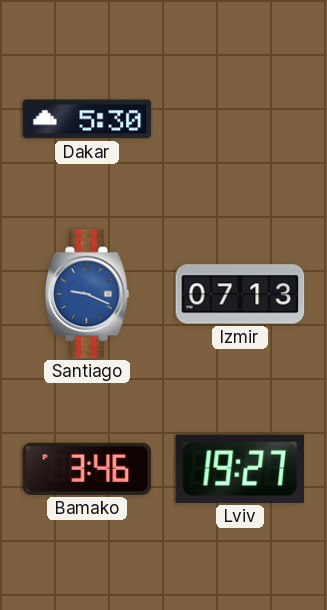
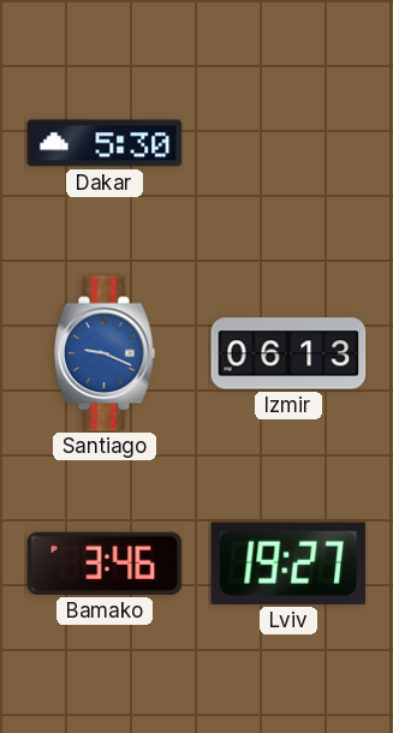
Izmir: 07:13 -> 06:13
